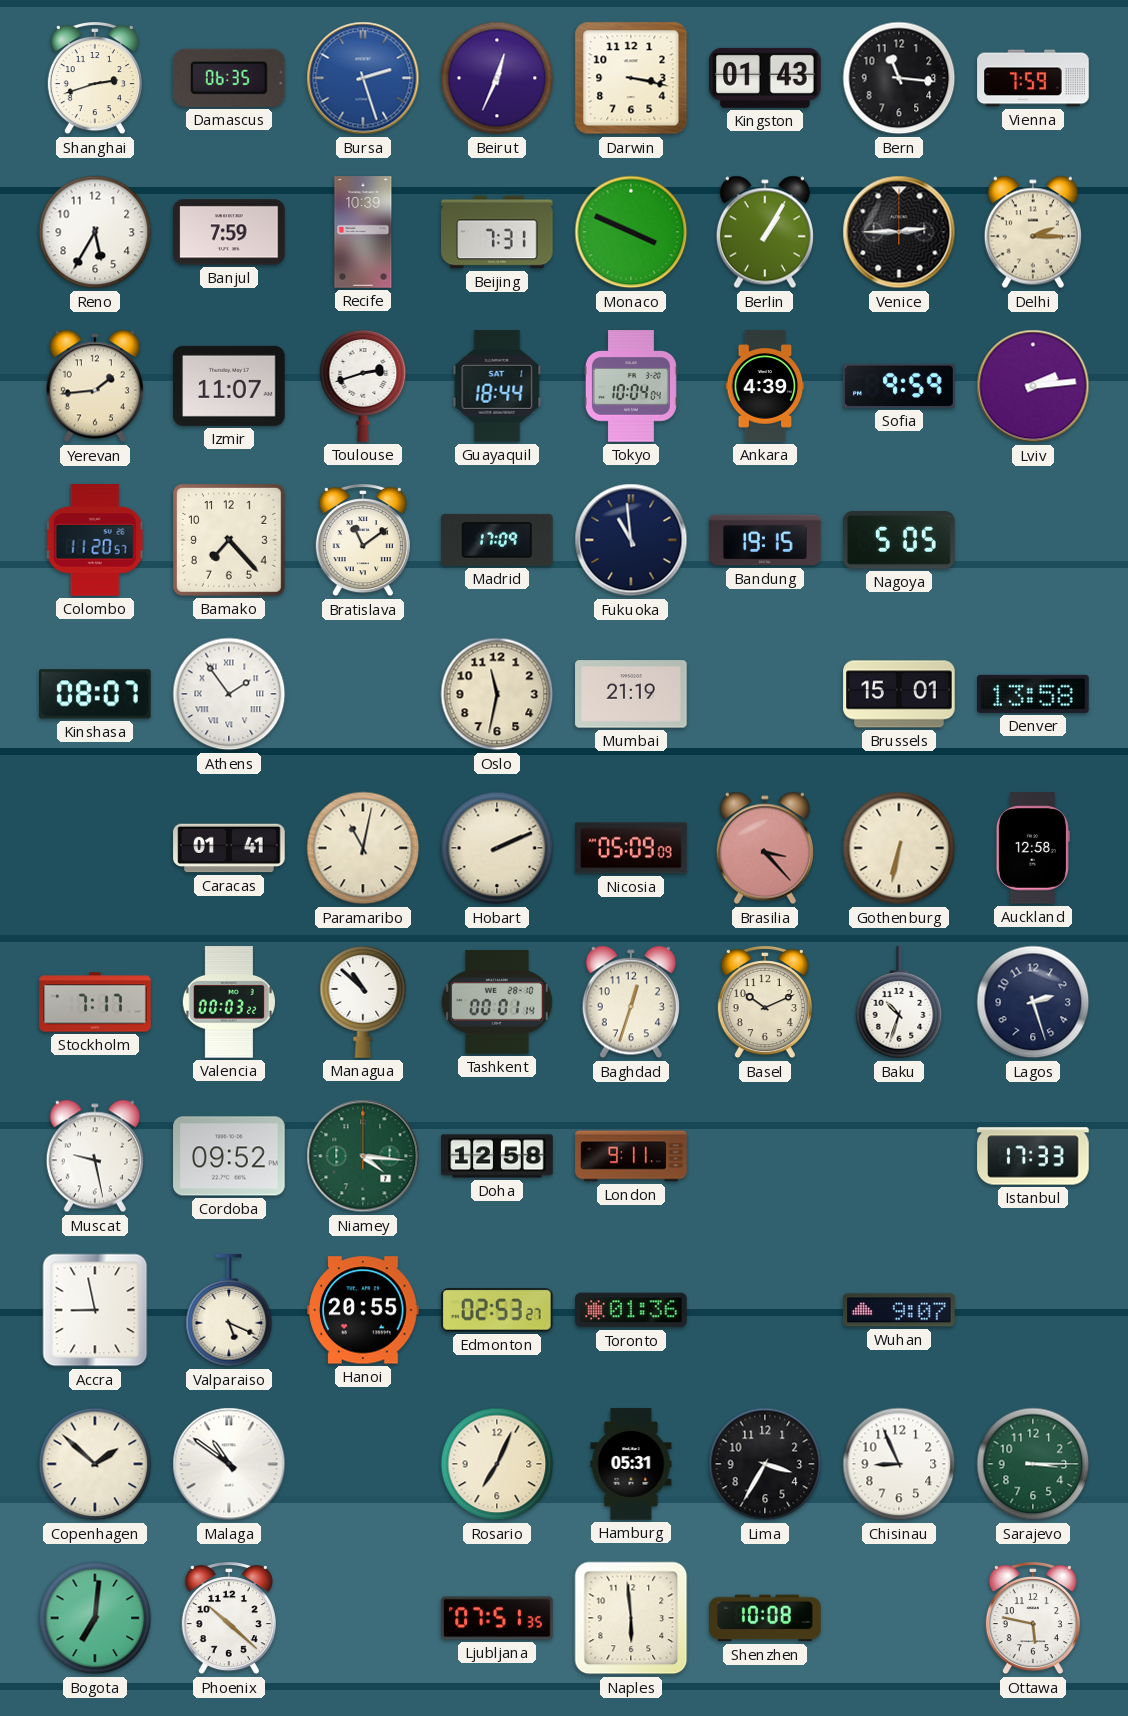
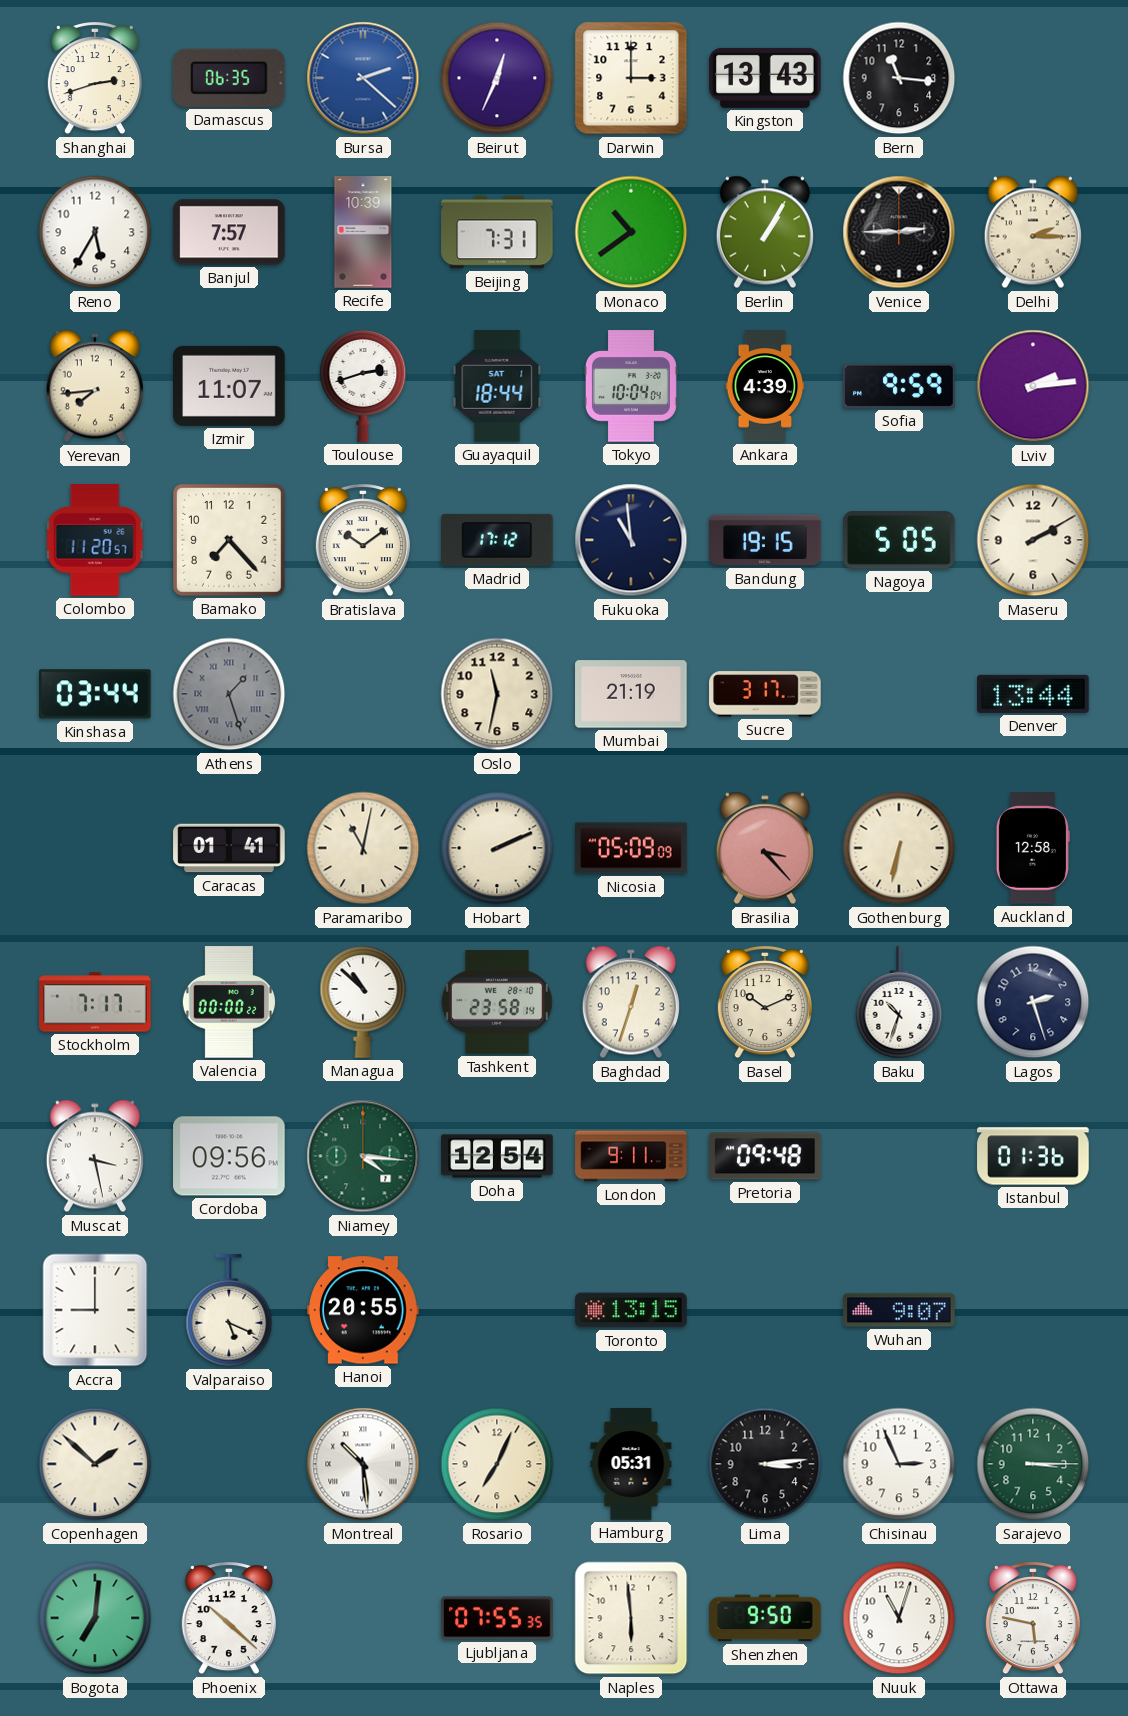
Bursa: 2:27 -> 2:22
Darwin: 3:17 -> 3:00
Kingston: 01:43 -> 13:43
Vienna: 7:59 -> none
Banjul: 7:59 -> 7:57
Monaco: 3:49 -> 10:39
Yerevan: 1:44 -> 7:44
Bratislava: 11:09 -> 10:09
Madrid: 17:09 -> 17:12
Maseru: none -> 2:10
Kinshasa: 08:07 -> 03:44
Athens: 1:54 -> 1:27
Athens dial: white -> grey
Sucre: none -> 3:17
Brussels: 15:01 -> none
Denver: 13:58 -> 13:44
Valencia: 00:03 -> 00:00
Tashkent: 00:01 -> 23:58
Muscat: 9:28 -> 3:28
Cordoba: 09:52 -> 09:56
Doha: 12:58 -> 12:54
Pretoria: none -> 09:48
Istanbul: 17:33 -> 01:36
Accra: 8:58 -> 9:00
Edmonton: 02:53 -> none
Toronto: 01:36 -> 13:15
Malaga: 10:51 -> none
Montreal: none -> 10:29
Lima: 3:35 -> 3:14
Chisinau: 8:56 -> 2:56
Ljubljana: 07:51 -> 07:55
Shenzhen: 10:08 -> 9:50
Nuuk: none -> 11:03
